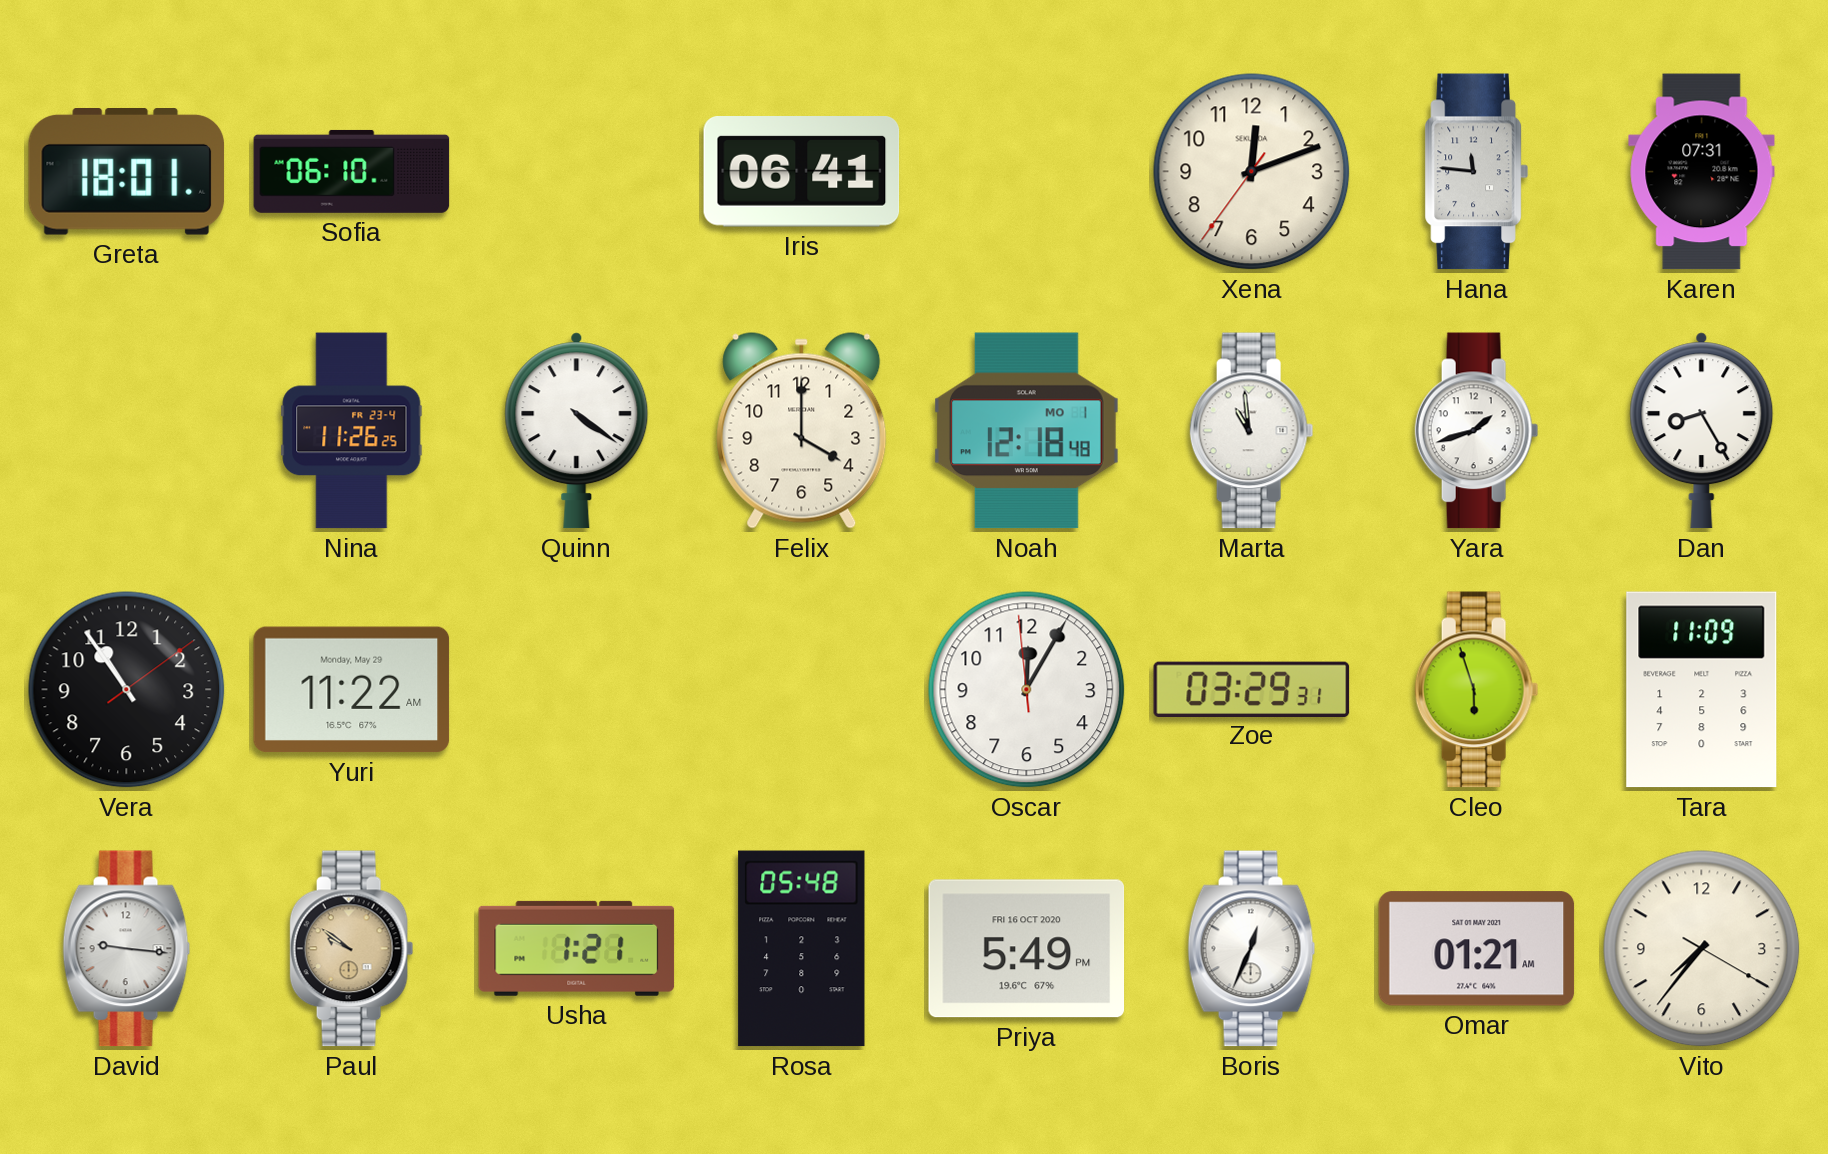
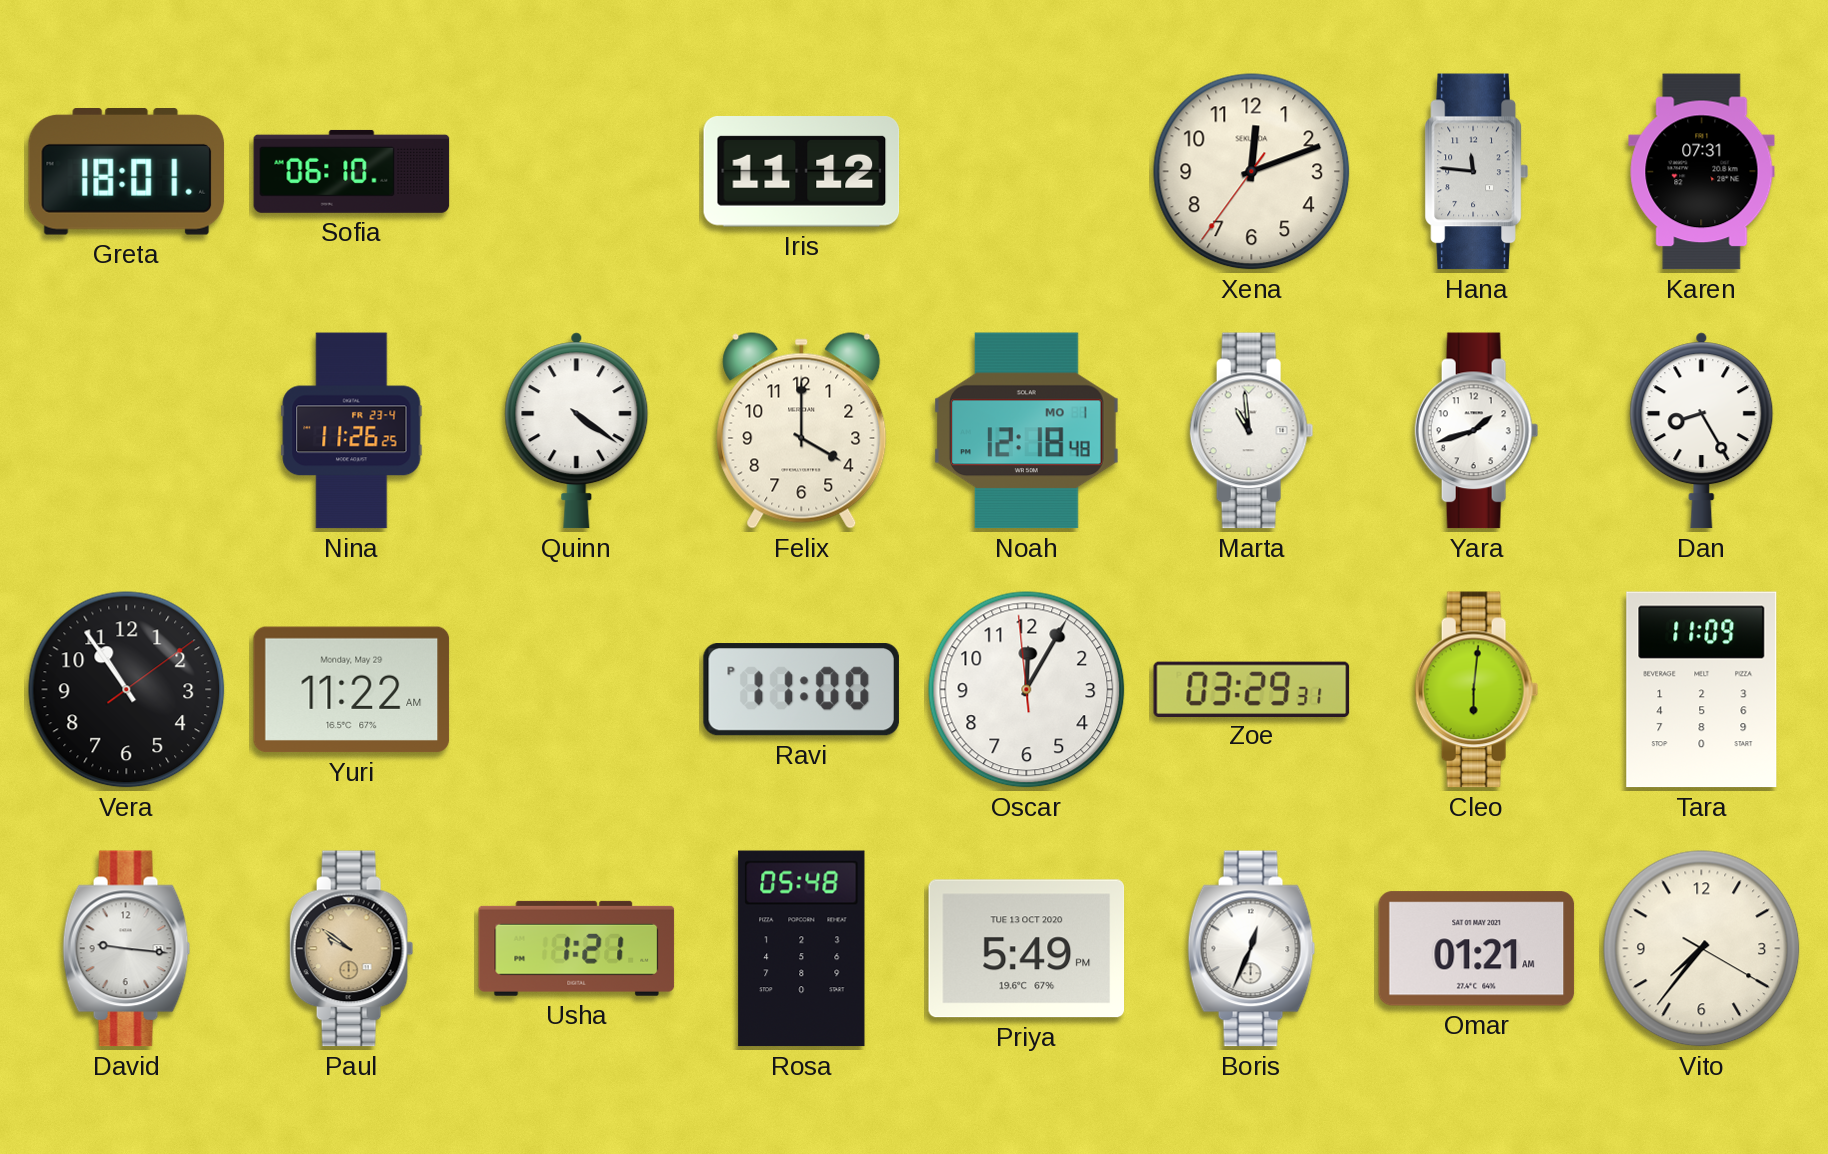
Iris: 06:41 -> 11:12
Ravi: none -> 11:00
Cleo: 5:57 -> 6:01
Priya date: FRI 16 OCT 2020 -> TUE 13 OCT 2020
